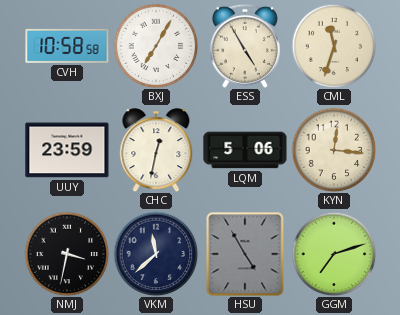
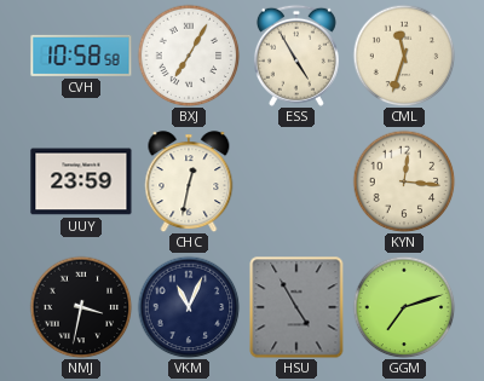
LQM: 5:06 -> none
VKM: 11:38 -> 11:04
